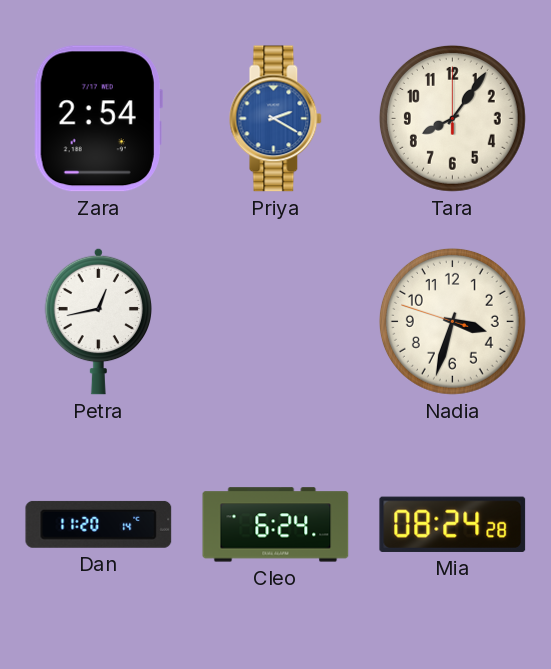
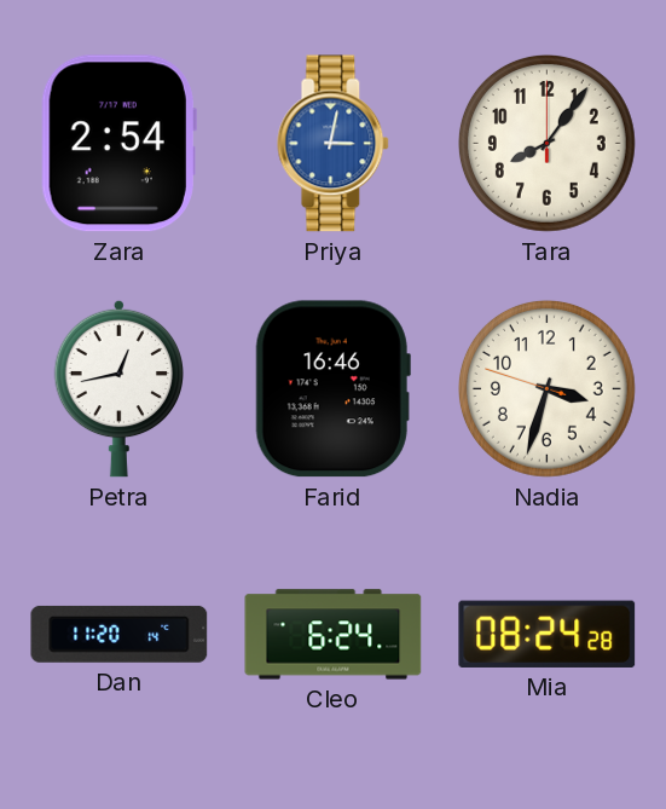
Priya: 2:20 -> 3:02
Farid: none -> 16:46
